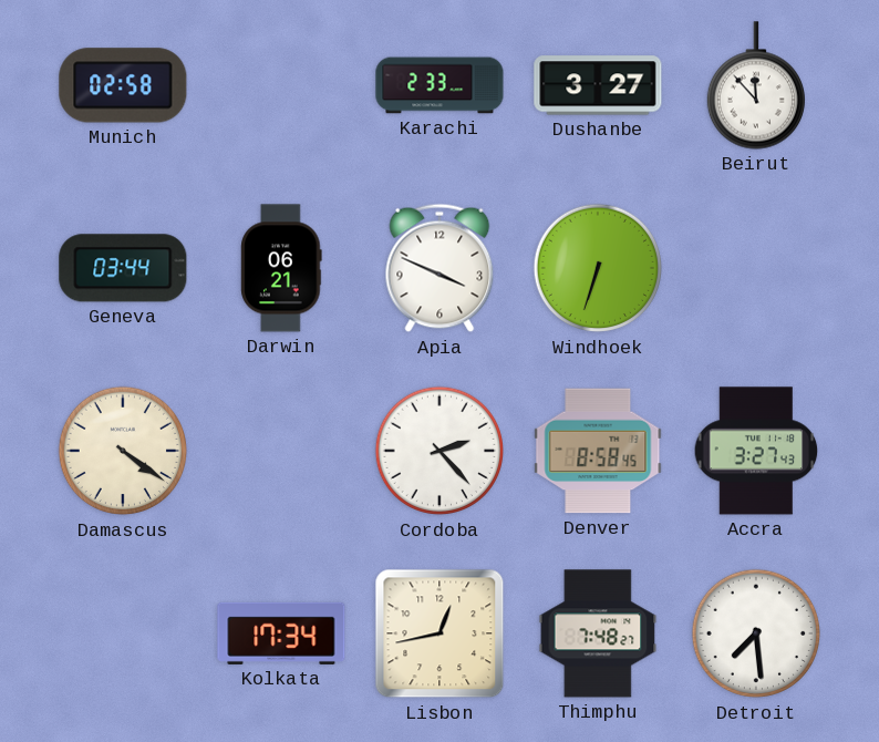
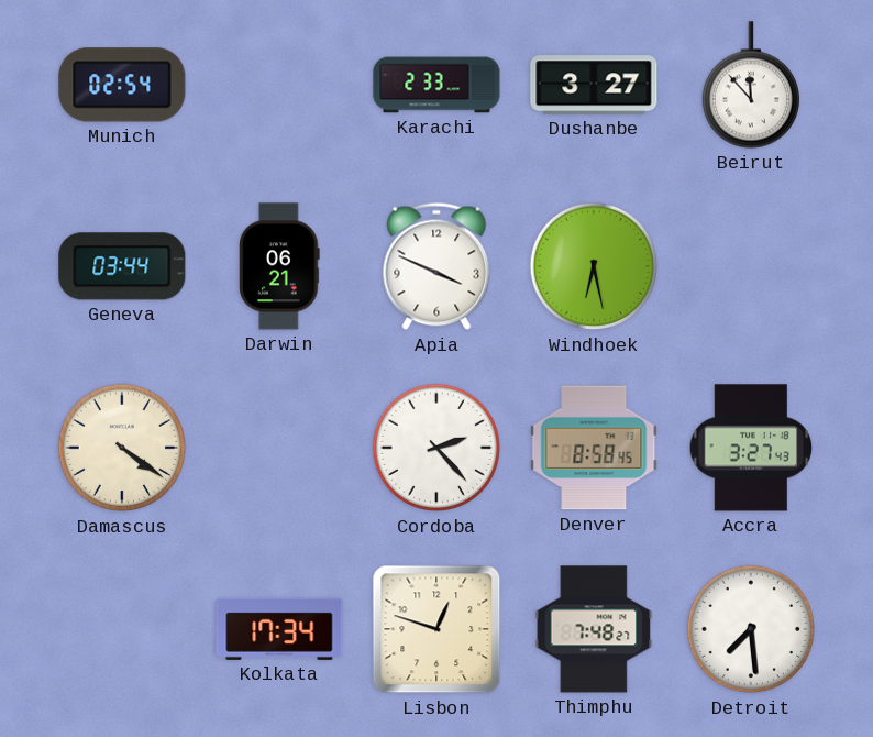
Munich: 02:58 -> 02:54
Windhoek: 6:33 -> 6:28
Lisbon: 12:43 -> 12:48
